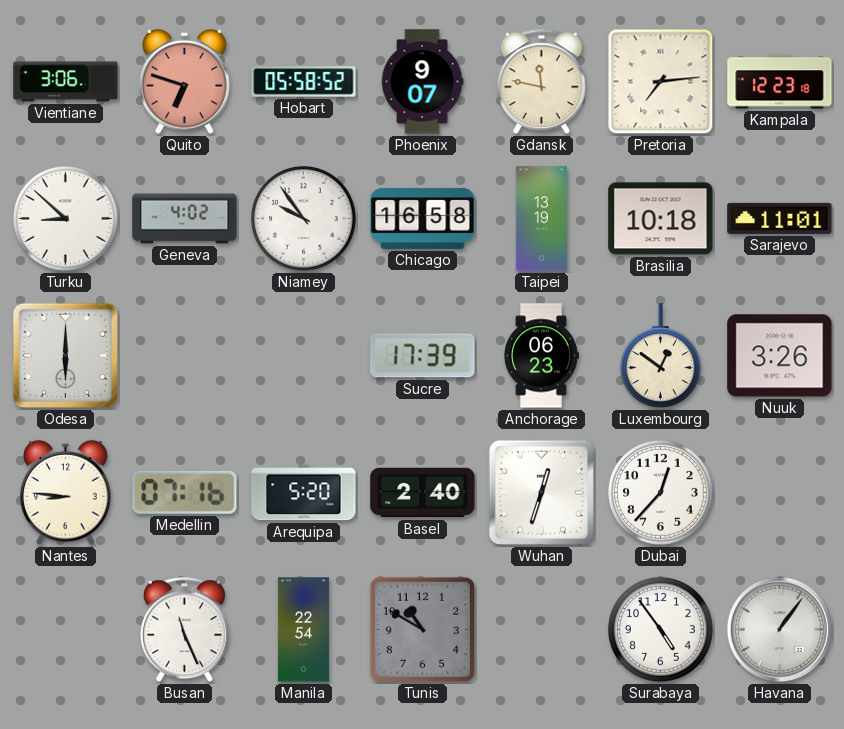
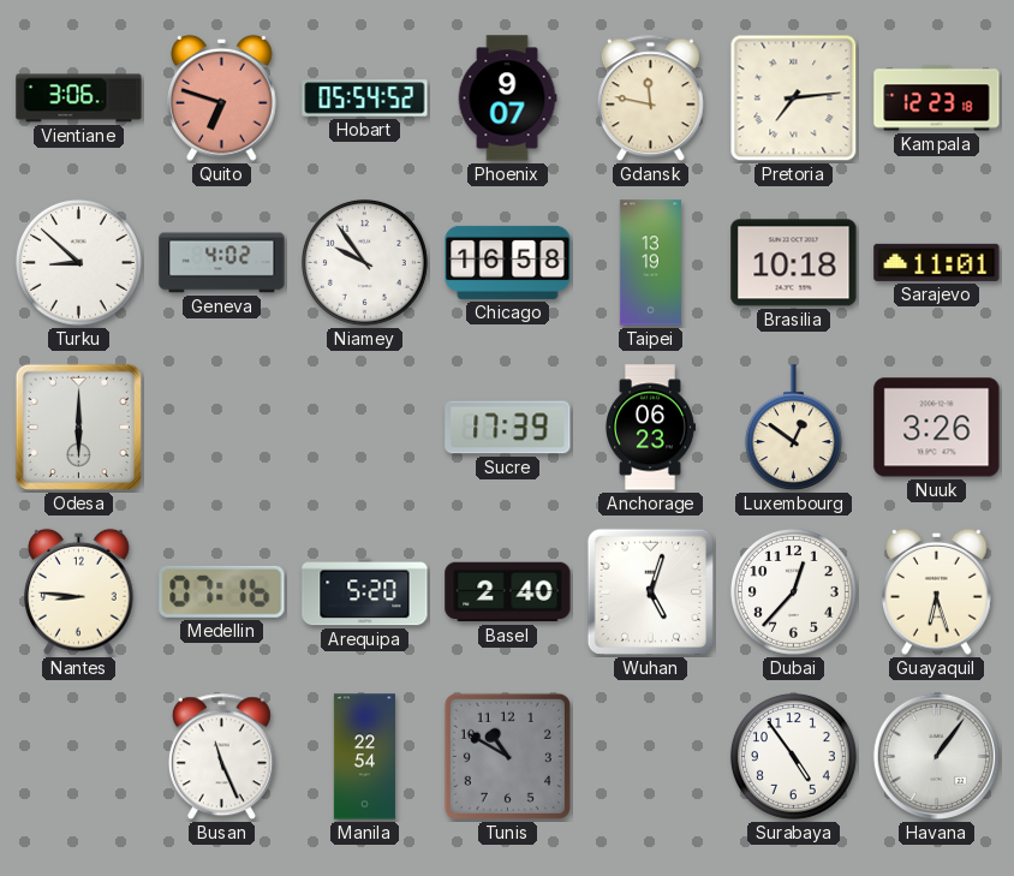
Hobart: 05:58 -> 05:54
Wuhan: 12:33 -> 5:03
Guayaquil: none -> 6:27
